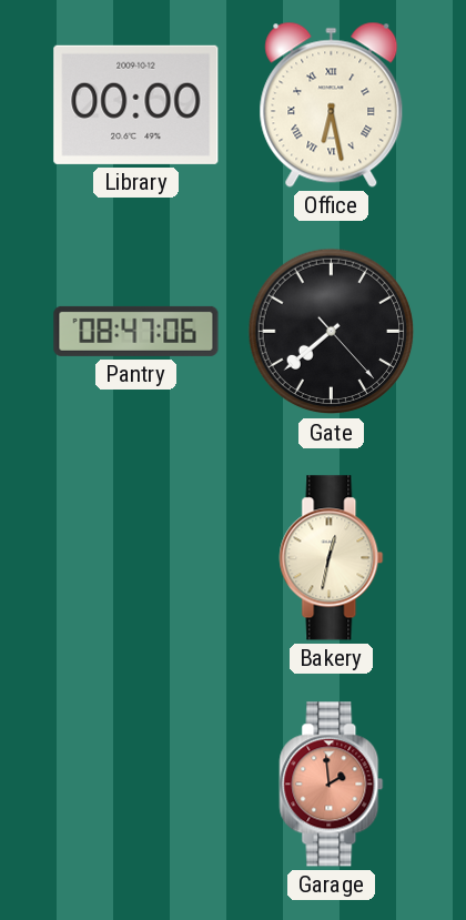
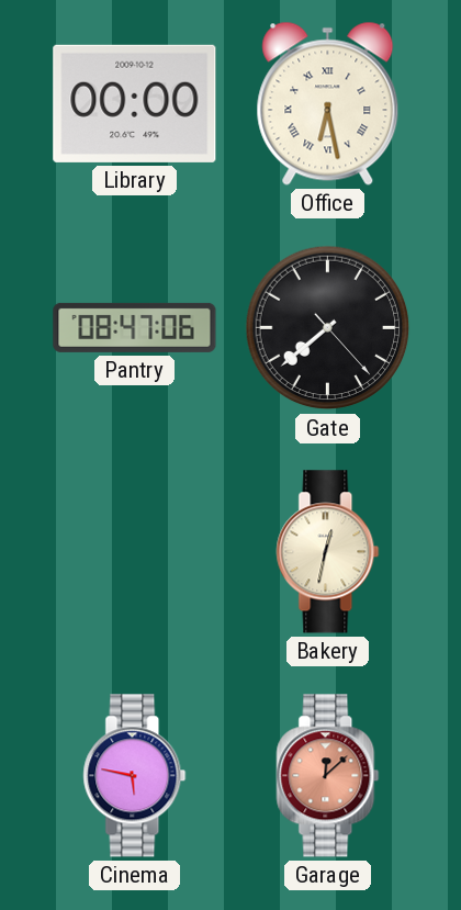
Cinema: none -> 5:47
Garage: 1:59 -> 12:08
